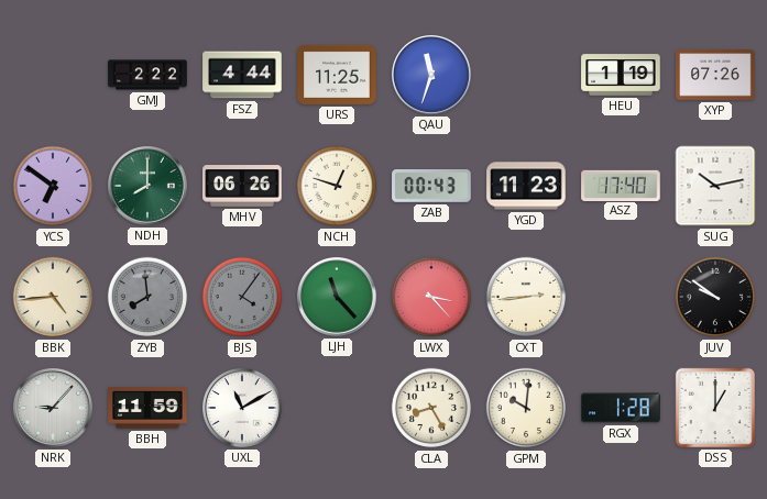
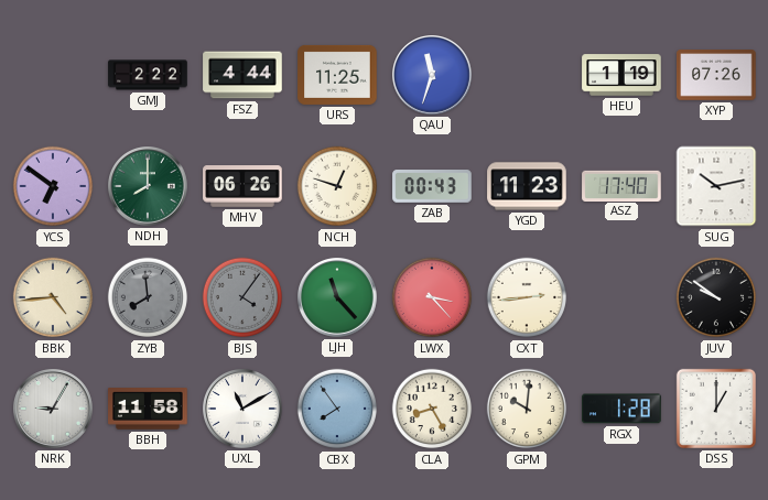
NRK: 9:07 -> 9:05
BBH: 11:59 -> 11:58
CBX: none -> 7:54
